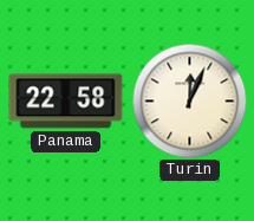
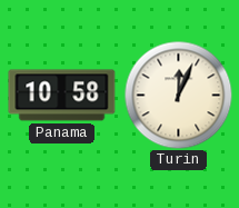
Panama: 22:58 -> 10:58
